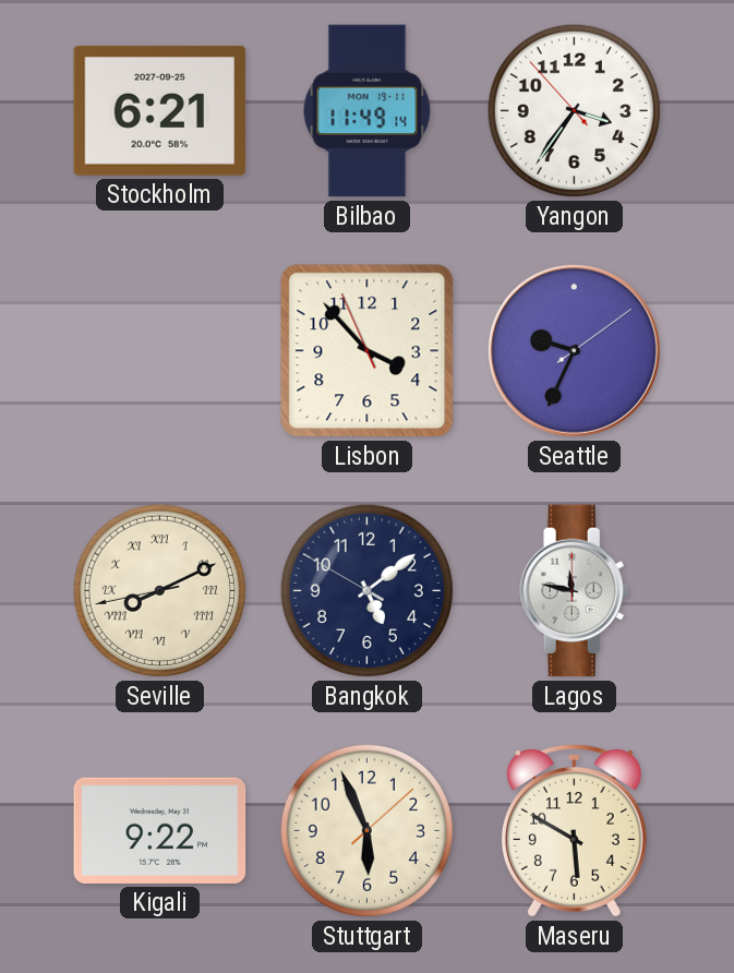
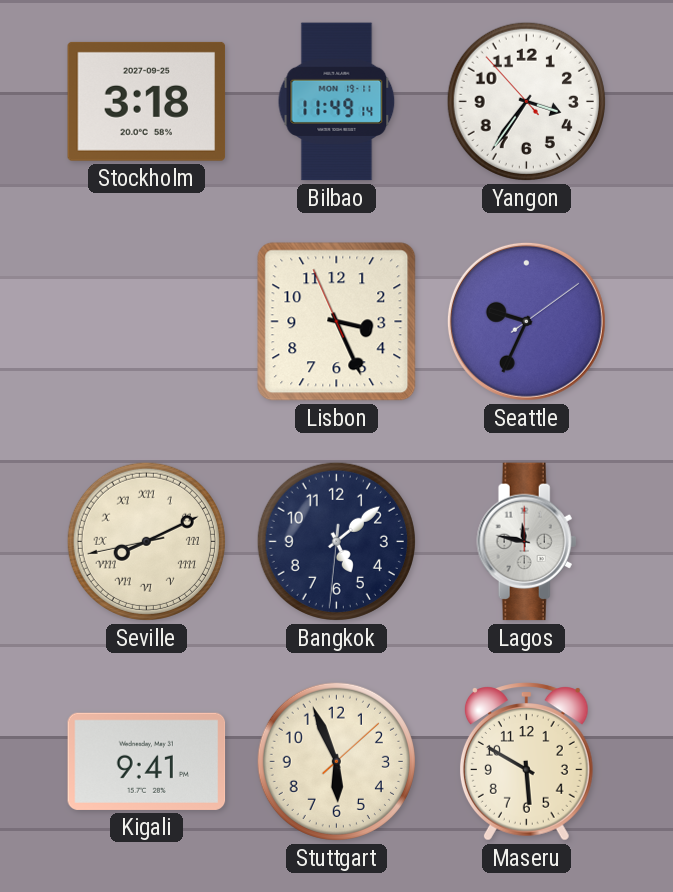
Stockholm: 6:21 -> 3:18
Lisbon: 3:52 -> 3:25
Bangkok: 5:08:50 -> 5:08:31
Kigali: 9:22 -> 9:41
